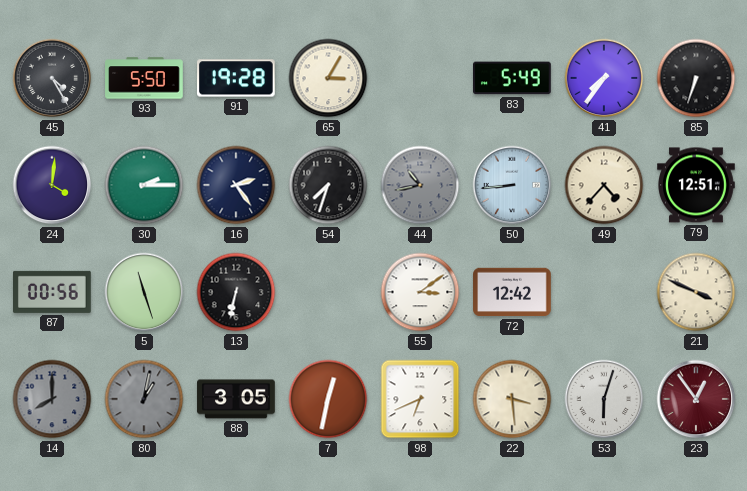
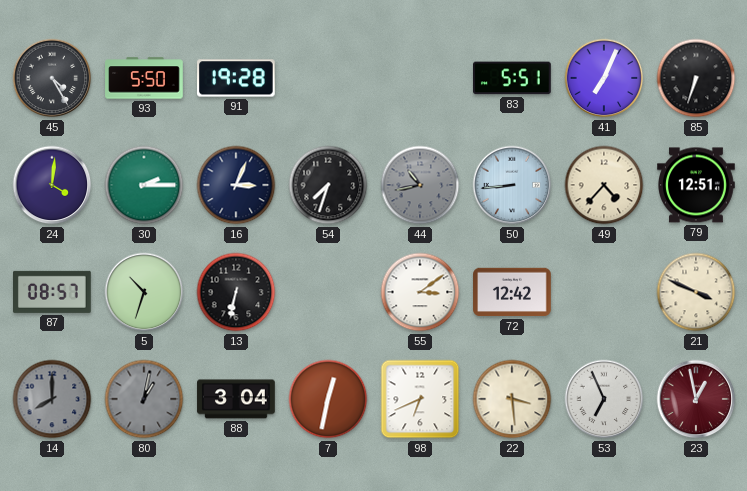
65: 3:05 -> none
83: 5:49 -> 5:51
41: 7:36 -> 7:04
16: 2:24 -> 3:04
87: 00:56 -> 08:57
5: 11:27 -> 10:33
88: 3:05 -> 3:04
53: 6:03 -> 6:56
23: 12:54 -> 12:58
